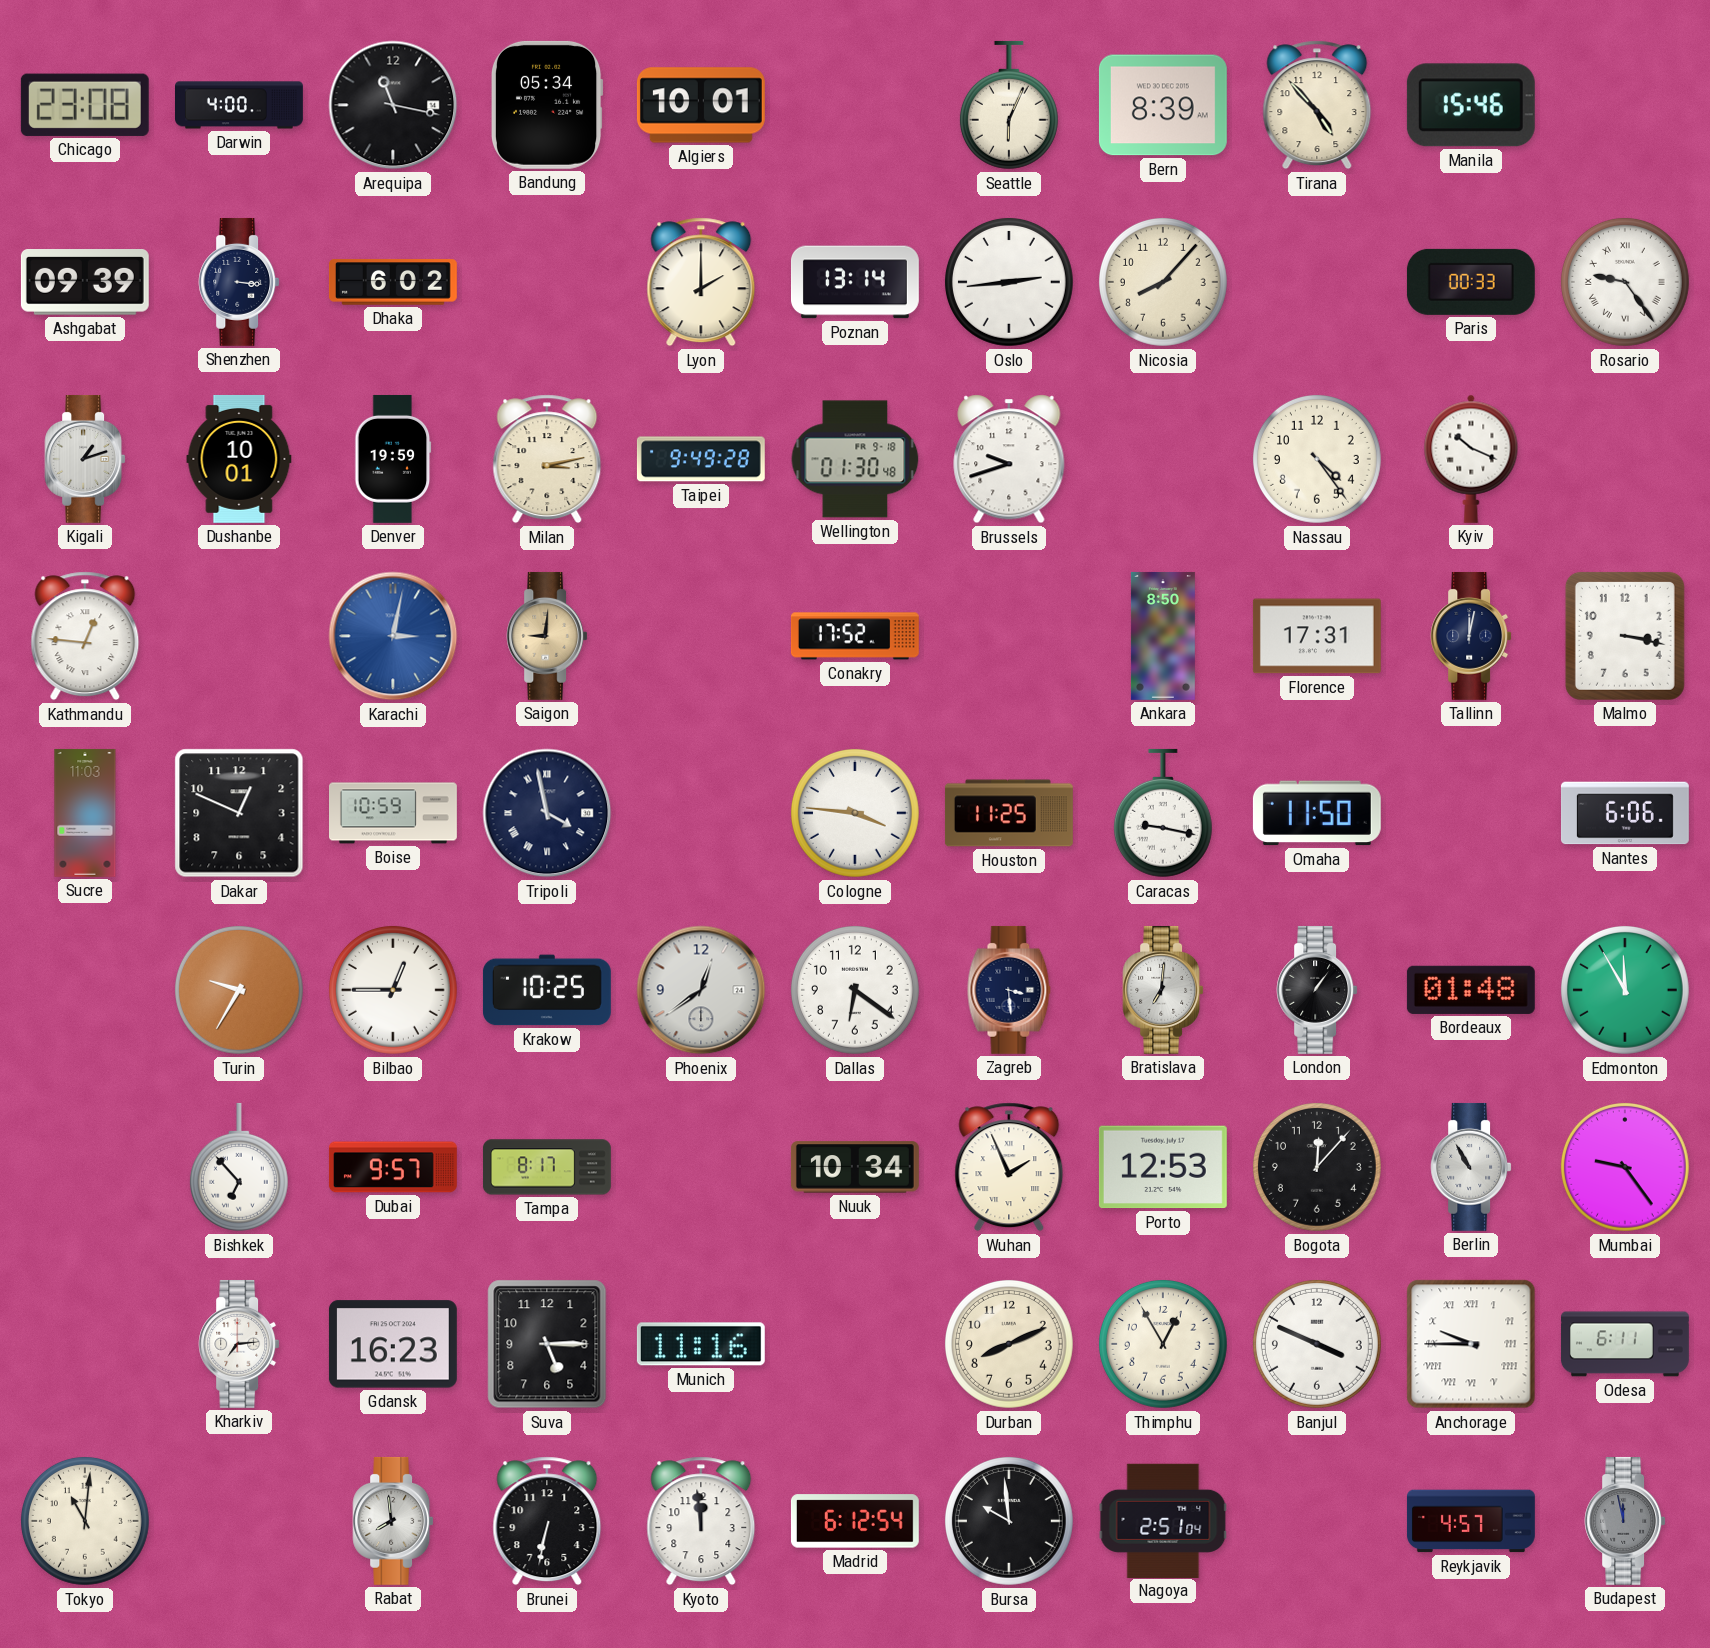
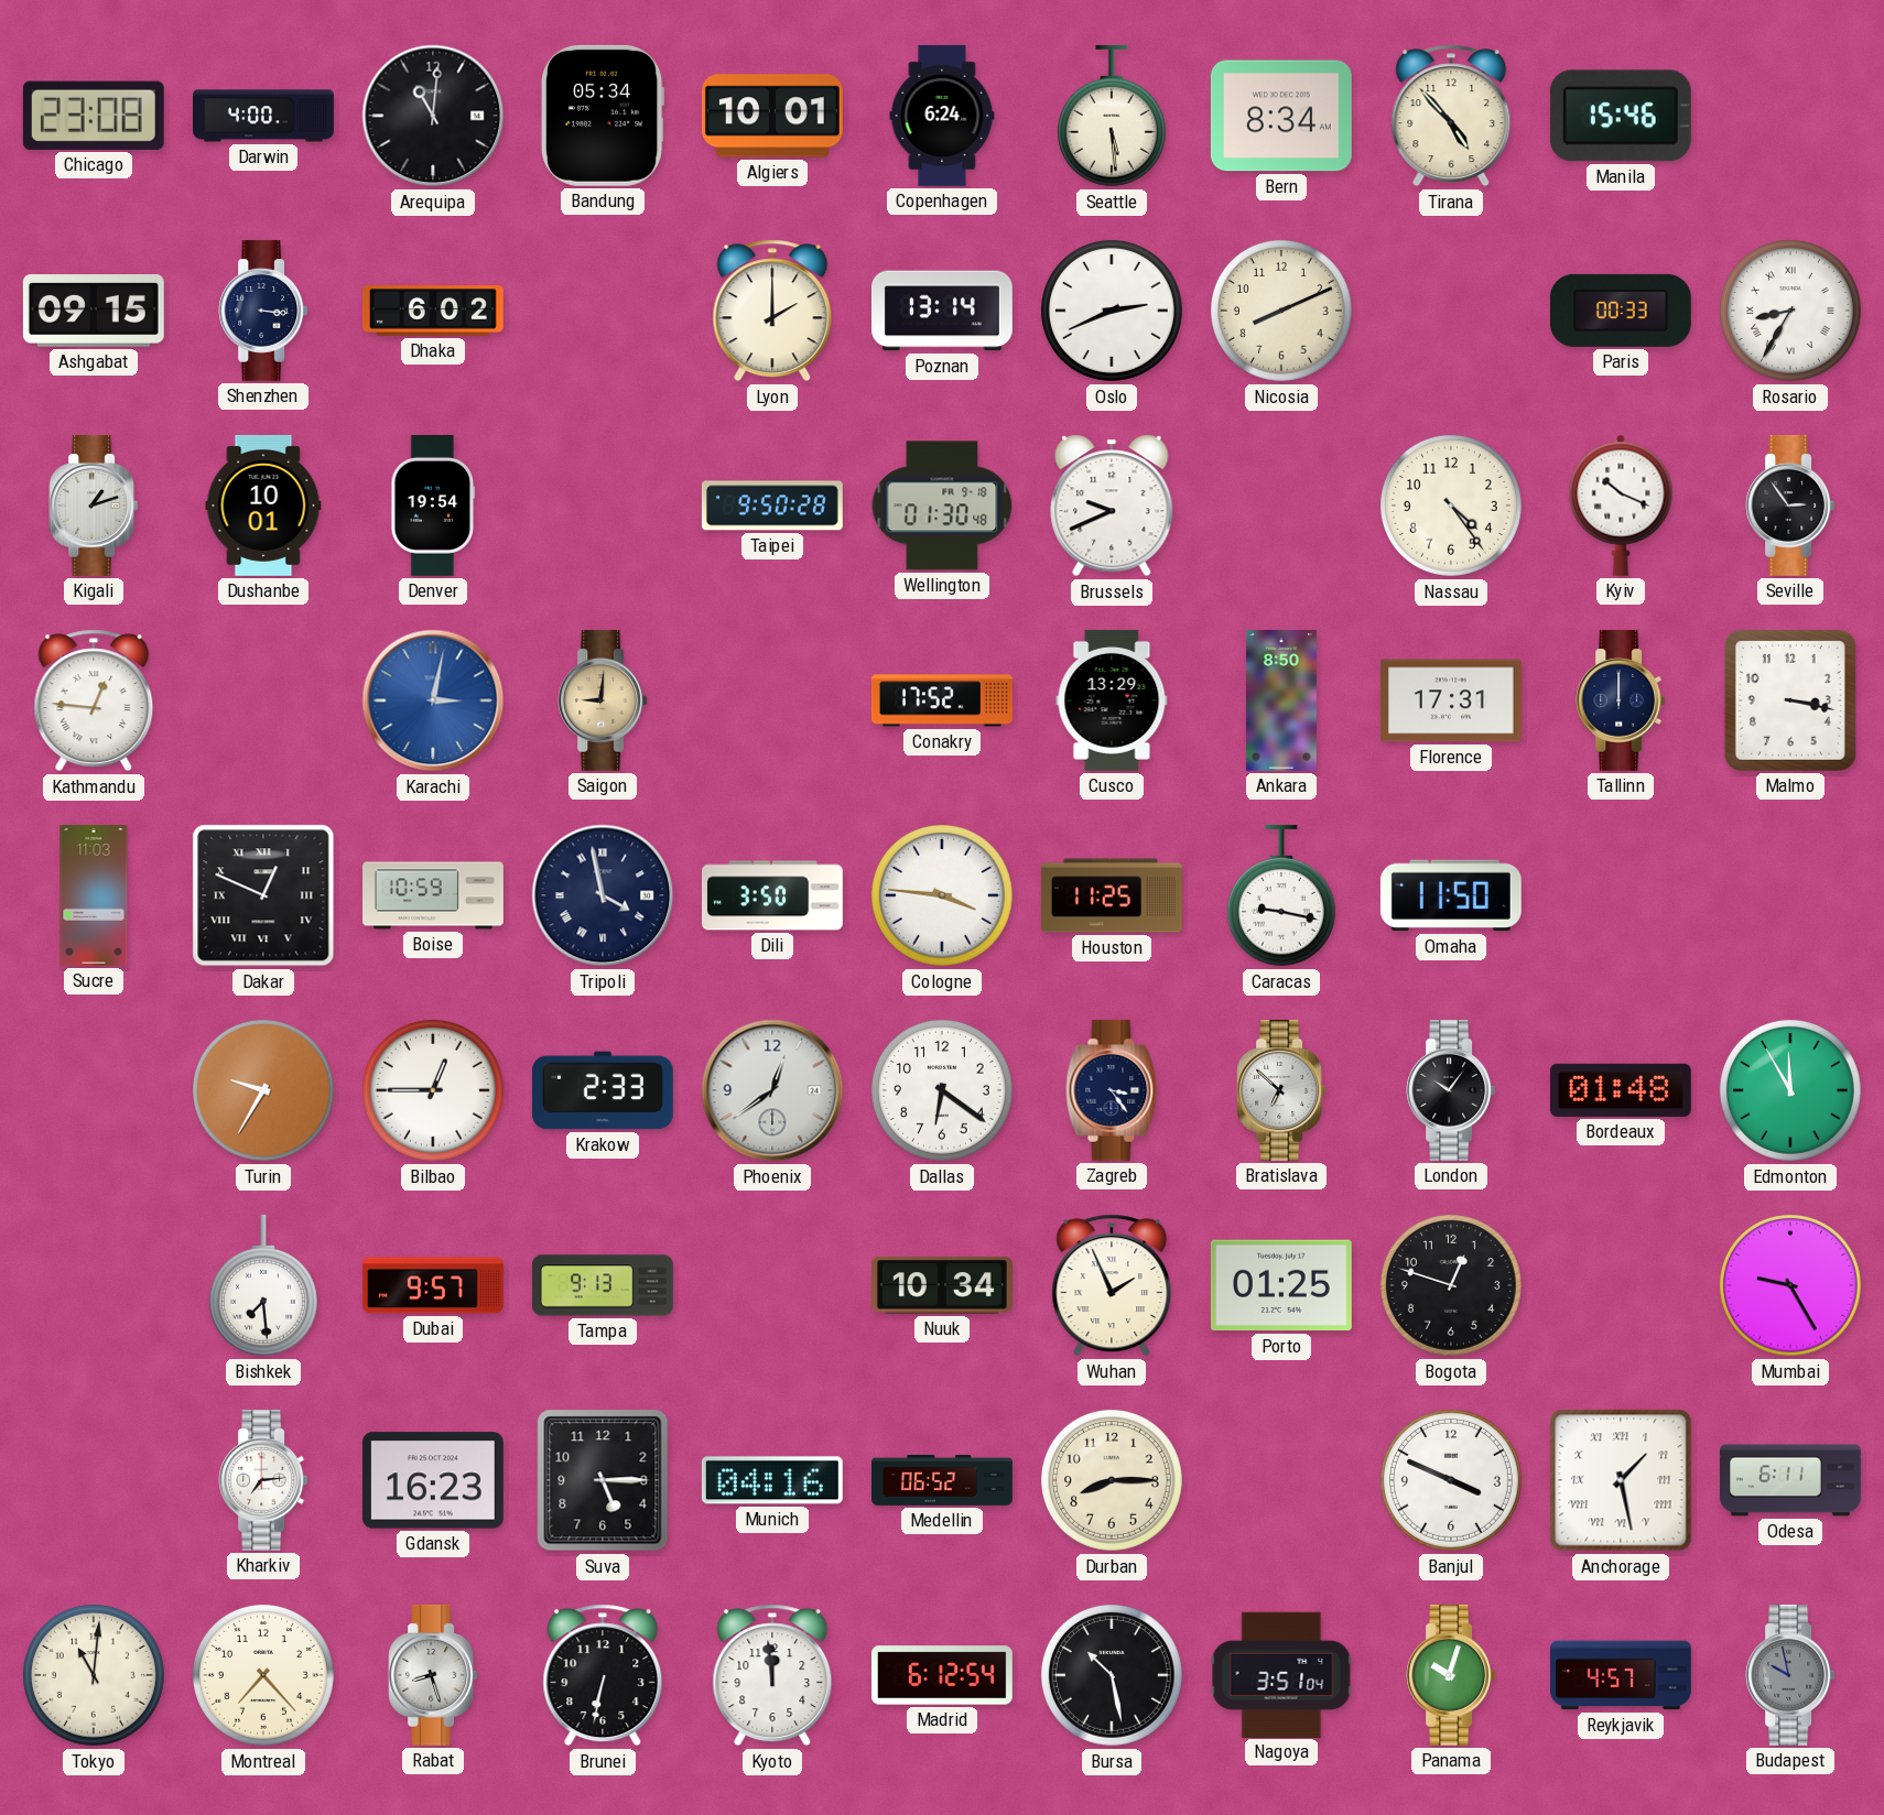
Arequipa: 11:17 -> 11:01
Copenhagen: none -> 6:24
Seattle: 6:04 -> 5:29
Bern: 8:39 -> 8:34
Ashgabat: 09:39 -> 09:15
Oslo: 2:44 -> 2:41
Nicosia: 8:07 -> 8:11
Rosario: 9:24 -> 8:35
Denver: 19:59 -> 19:54
Milan: 3:13 -> none
Taipei: 9:49 -> 9:50
Brussels: 9:42 -> 9:41
Seville: none -> 2:54
Cusco: none -> 13:29
Tallinn: 12:02 -> 12:00
Dakar numerals: Arabic -> Roman
Dili: none -> 3:50
Nantes: 6:06 -> none
Krakow: 10:25 -> 2:33
Zagreb: 3:29 -> 3:24
Bratislava: 7:01 -> 6:52
London: 1:06 -> 10:06
Bishkek: 6:53 -> 7:29
Tampa: 8:17 -> 9:13
Porto: 12:53 -> 01:25
Bogota: 12:07 -> 12:48
Berlin: 10:55 -> none
Mumbai: 9:24 -> 9:25
Munich: 11:16 -> 04:16
Medellin: none -> 06:52
Durban: 8:11 -> 8:15
Thimphu: 12:55 -> none
Anchorage: 9:45 -> 1:28
Montreal: none -> 7:23
Rabat: 7:59 -> 8:27
Bursa: 9:59 -> 10:28
Nagoya: 2:51 -> 3:51
Panama: none -> 10:03
Budapest: 11:58 -> 9:58
